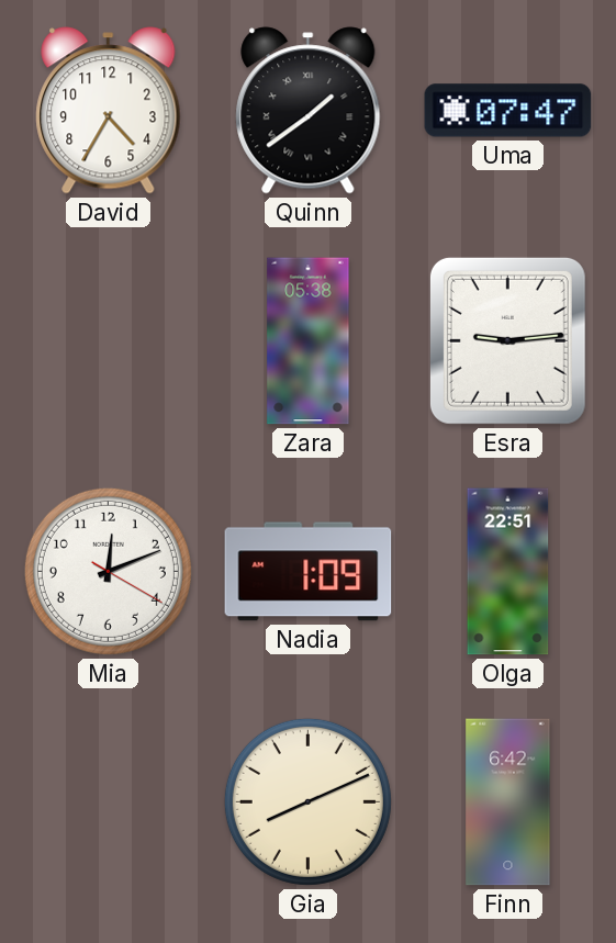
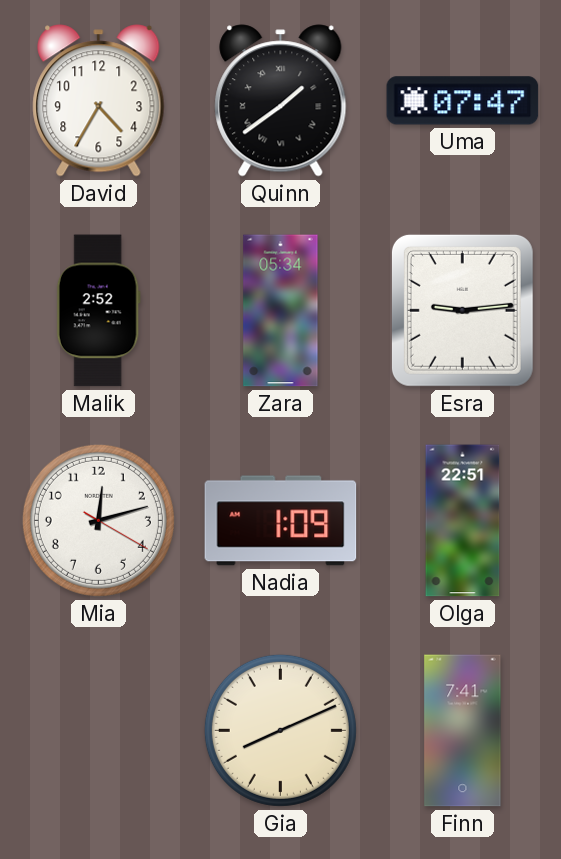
Malik: none -> 2:52
Zara: 05:38 -> 05:34
Mia: 12:11 -> 12:12
Finn: 6:42 -> 7:41
